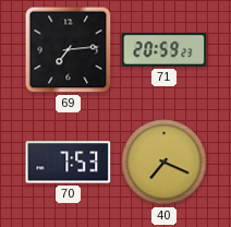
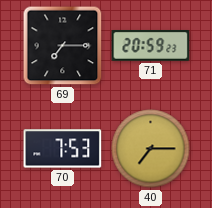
69: 7:14 -> 7:15
40: 7:19 -> 7:15
